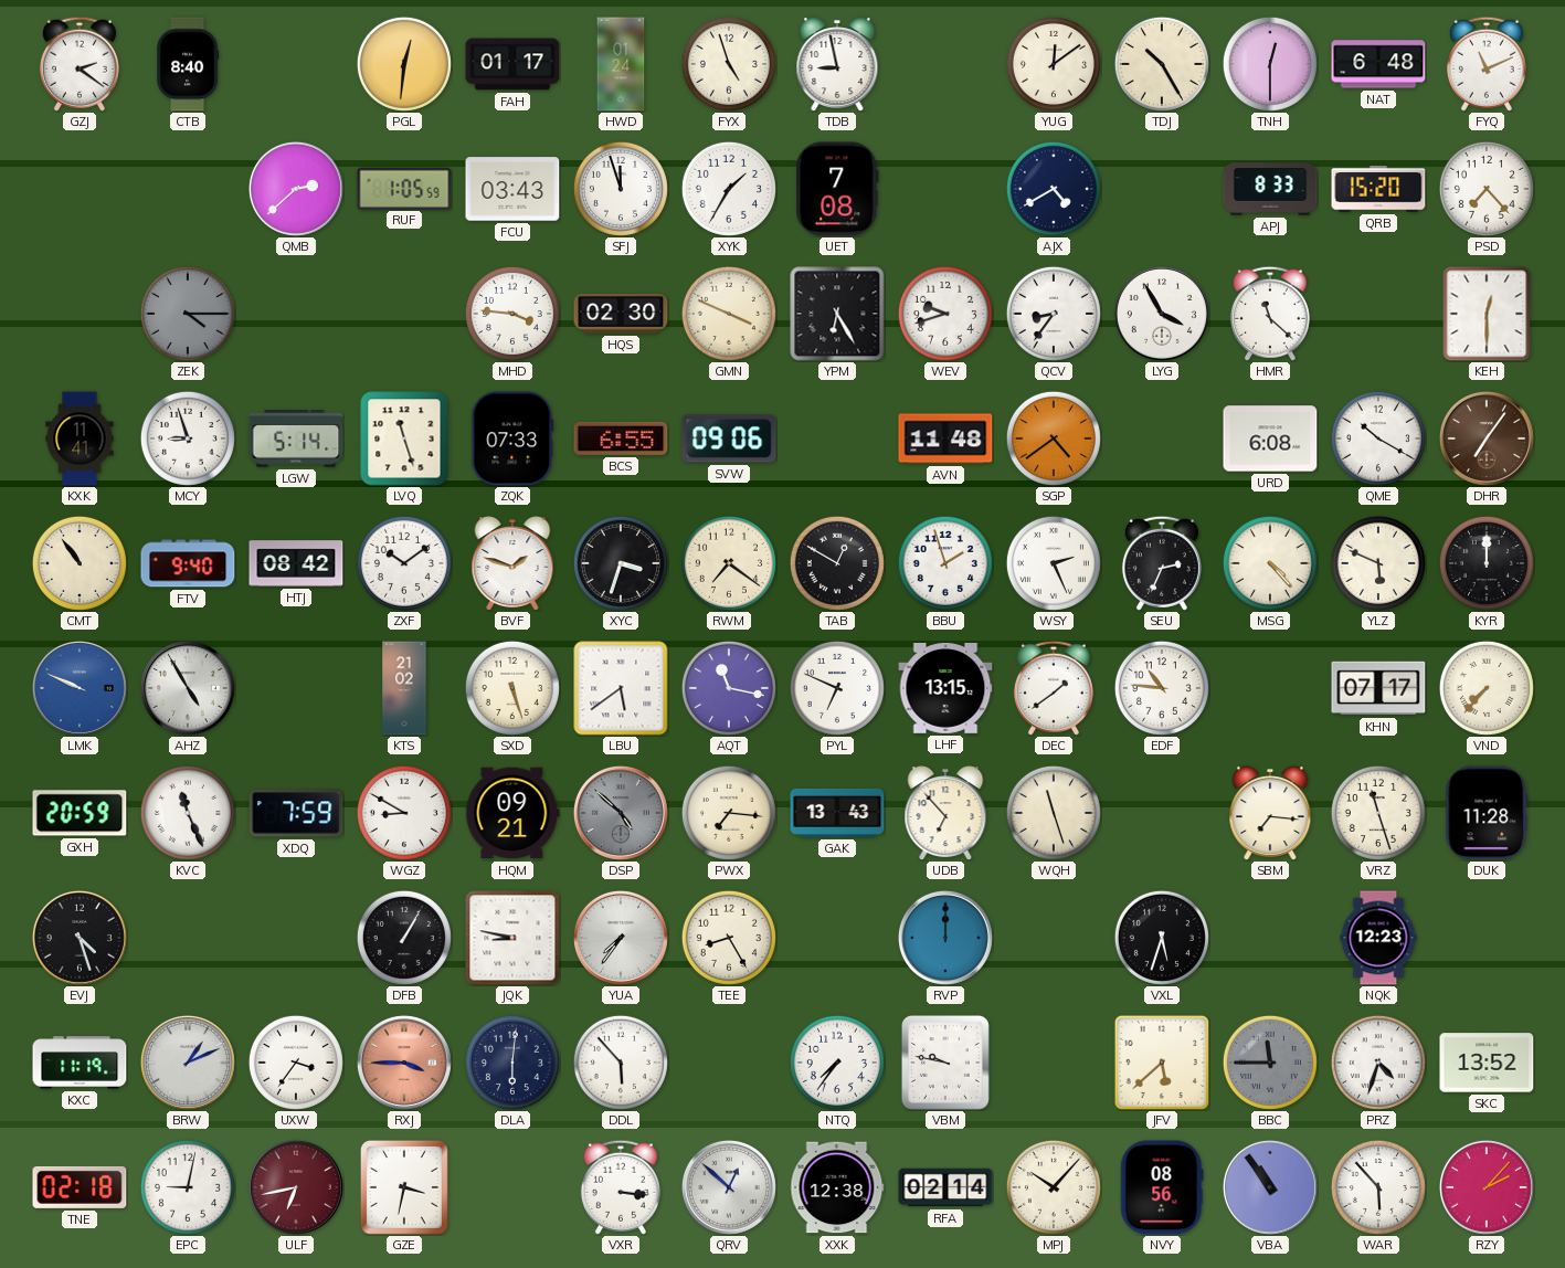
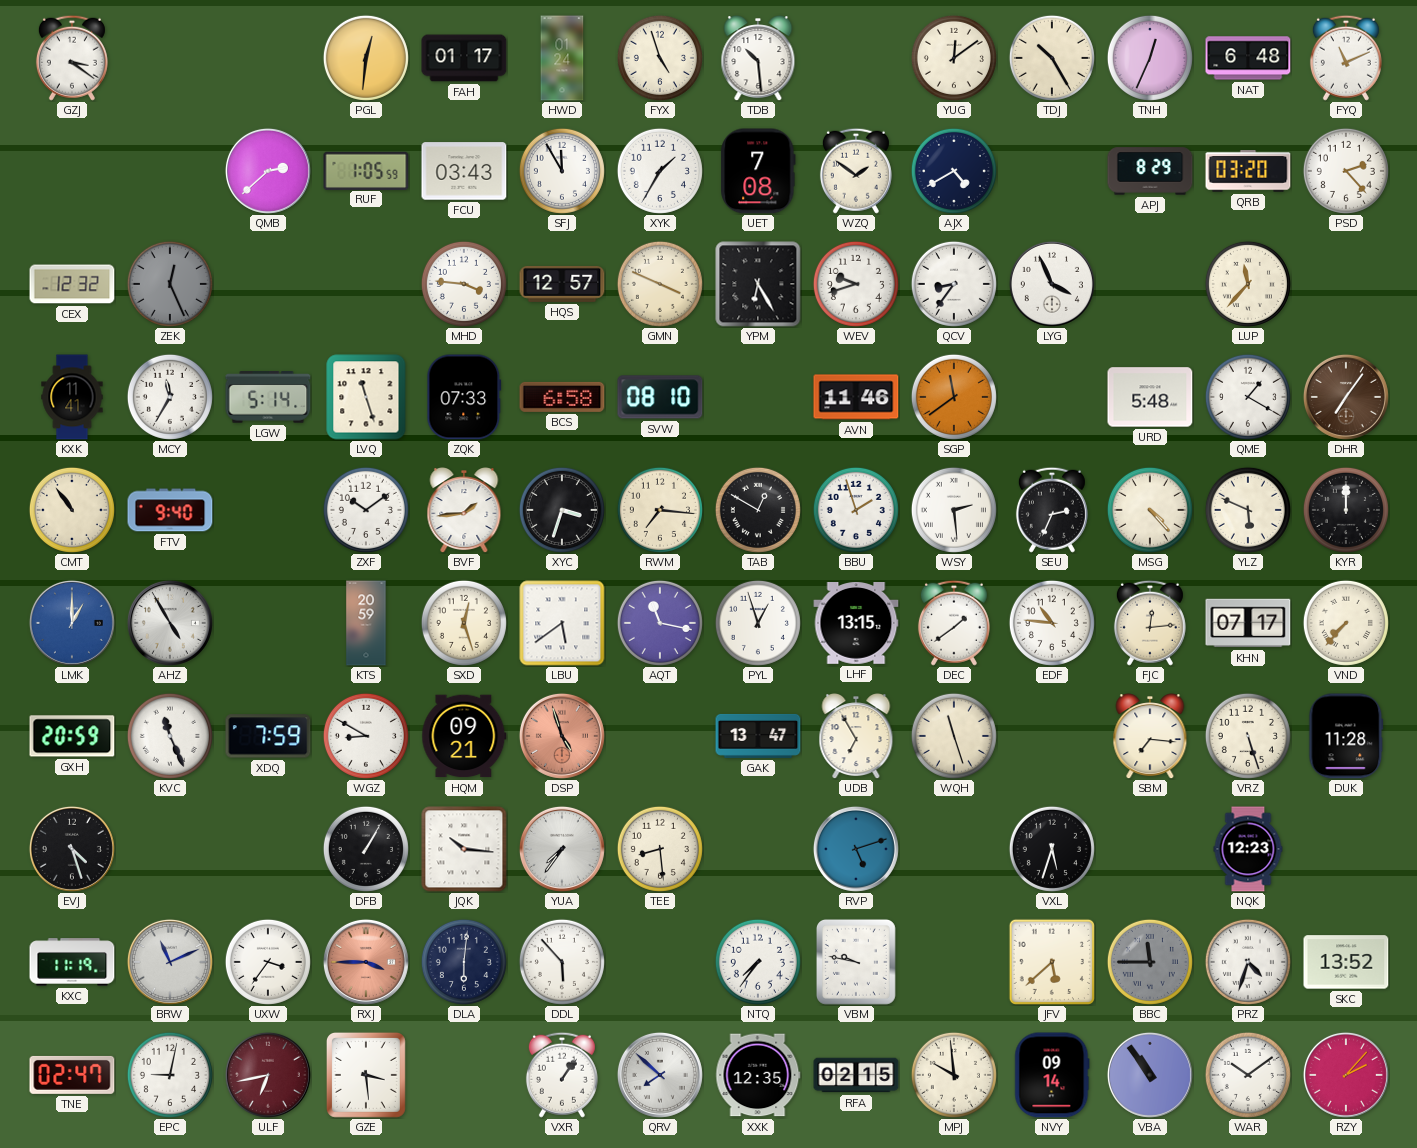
GZJ: 2:21 -> 3:21
CTB: 8:40 -> none
TDB: 8:58 -> 10:29
TNH: 12:30 -> 12:34
SFJ: 11:57 -> 11:55
WZQ: none -> 1:51
APJ: 8:33 -> 8:29
QRB: 15:20 -> 03:20
PSD: 7:23 -> 2:23
CEX: none -> 12:32
ZEK: 4:15 -> 12:26
HQS: 02:30 -> 12:57
LYG: 3:55 -> 3:56
HMR: 11:22 -> none
LUP: none -> 11:37
KEH: 12:30 -> none
MCY: 8:57 -> 11:35
BCS: 6:55 -> 6:58
SVW: 09:06 -> 08:10
AVN: 11:48 -> 11:46
SGP: 4:39 -> 11:39
URD: 6:08 -> 5:48
QME: 10:20 -> 1:20
HTJ: 08:42 -> none
BVF: 1:48 -> 1:44
RWM: 7:21 -> 7:16
WSY: 2:26 -> 2:29
LMK: 9:49 -> 1:00
KTS: 21:02 -> 20:59
SXD: 5:27 -> 12:27
PYL: 6:49 -> 12:57
FJC: none -> 12:14
DSP: 4:52 -> 4:57
DSP dial: grey -> salmon
PWX: 7:16 -> none
GAK: 13:43 -> 13:47
UDB: 6:53 -> 6:55
VRZ: 11:27 -> 5:27
JQK: 8:47 -> 10:16
TEE: 8:25 -> 8:29
RVP: 12:00 -> 5:12
BRW: 1:11 -> 11:11
TNE: 02:18 -> 02:47
GZE: 3:32 -> 3:29
VXR: 3:16 -> 1:06
QRV: 12:52 -> 7:52
XXK: 12:38 -> 12:35
RFA: 02:14 -> 02:15
MPJ: 10:07 -> 9:59
NVY: 08:56 -> 09:14
WAR: 5:53 -> 10:09
